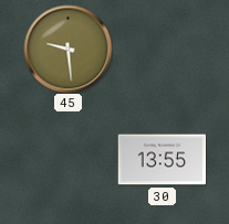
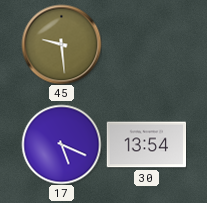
17: none -> 5:19
30: 13:55 -> 13:54
